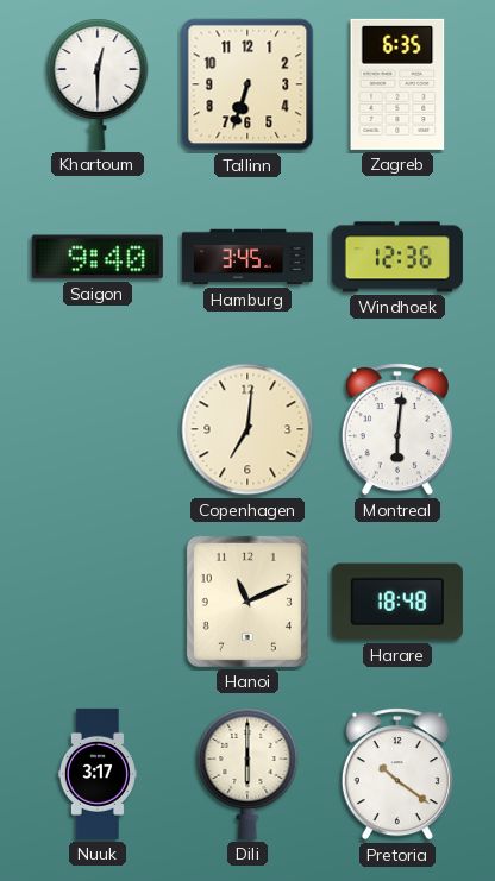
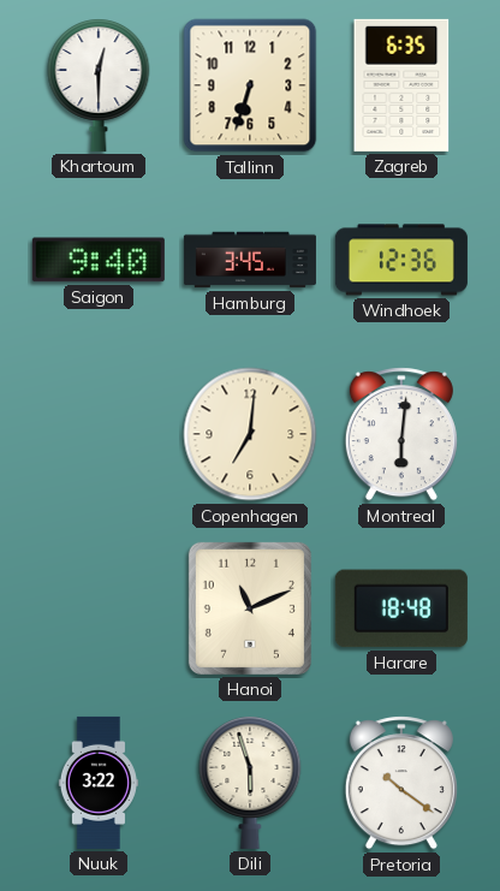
Nuuk: 3:17 -> 3:22
Dili: 6:00 -> 5:57
